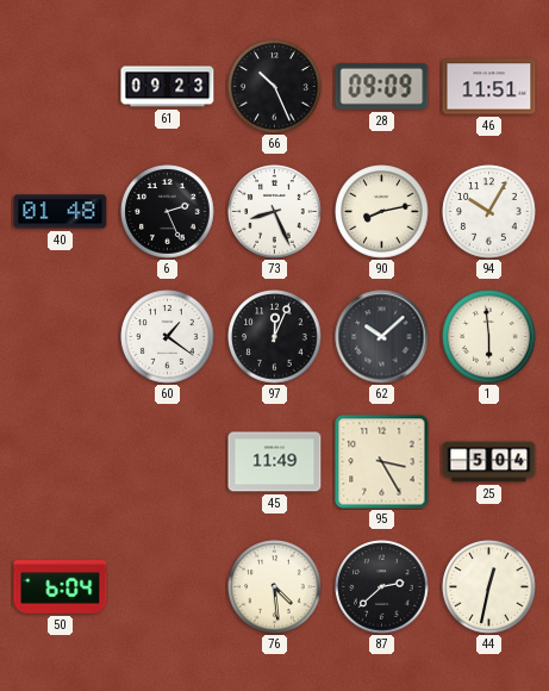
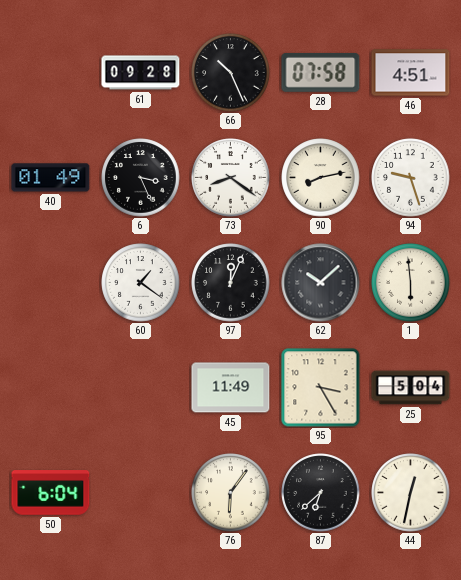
61: 09:23 -> 09:28
28: 09:09 -> 07:58
46: 11:51 -> 4:51
40: 01:48 -> 01:49
6: 2:26 -> 3:26
73: 8:26 -> 8:21
94: 10:05 -> 9:27
76: 4:29 -> 6:06
87: 2:38 -> 6:38
